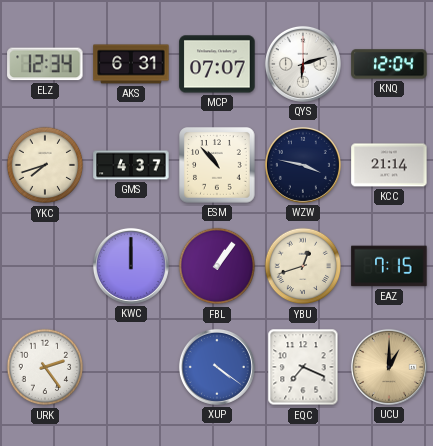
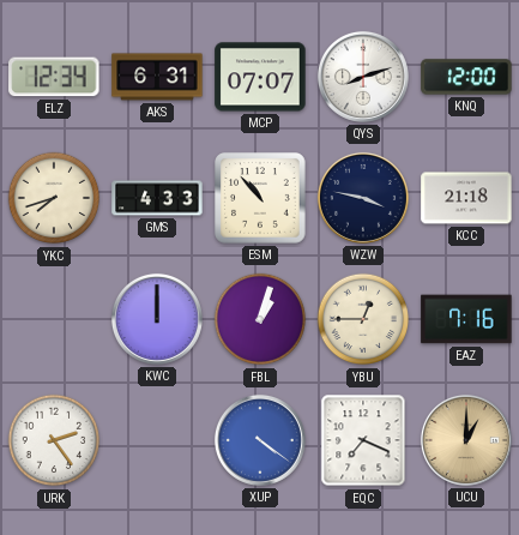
QYS: 6:12 -> 8:12
KNQ: 12:04 -> 12:00
GMS: 4:37 -> 4:33
KCC: 21:14 -> 21:18
FBL: 1:06 -> 1:03
YBU: 12:42 -> 12:45
EAZ: 7:15 -> 7:16
